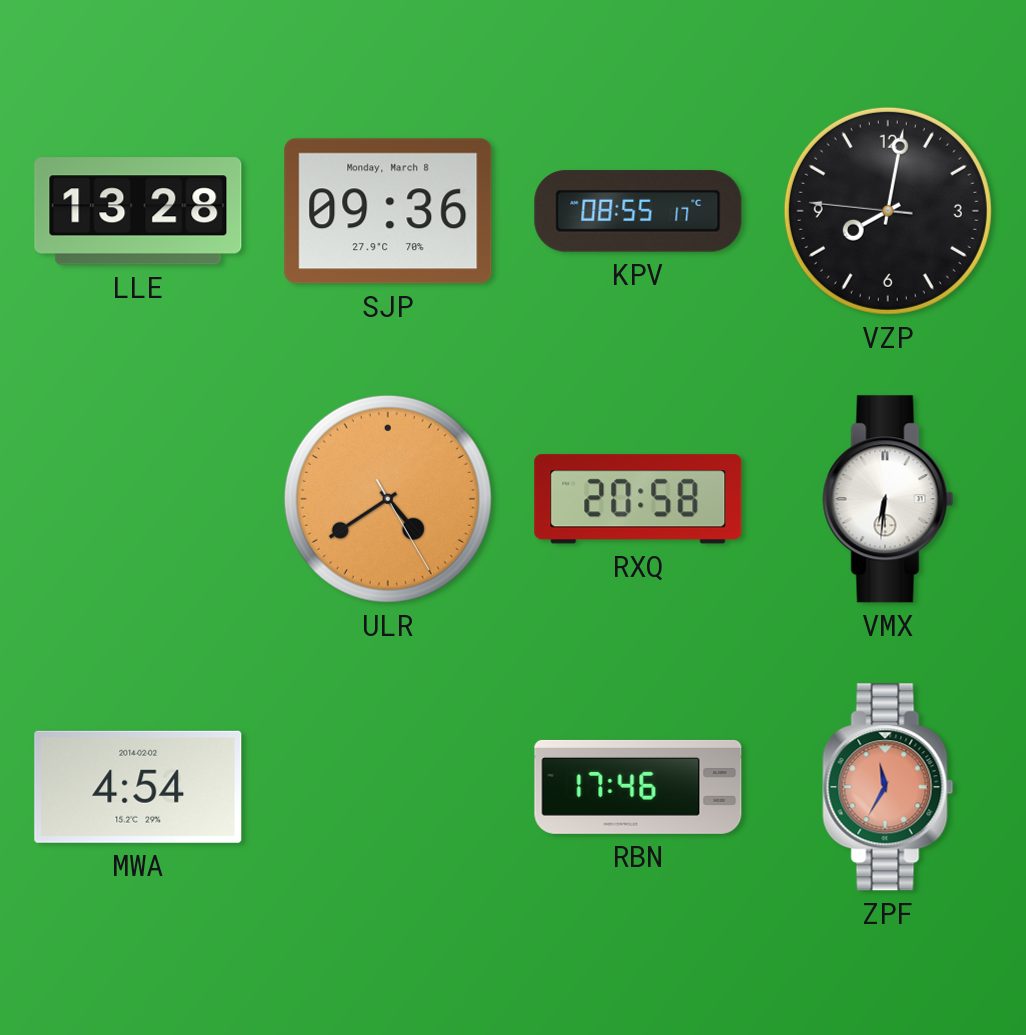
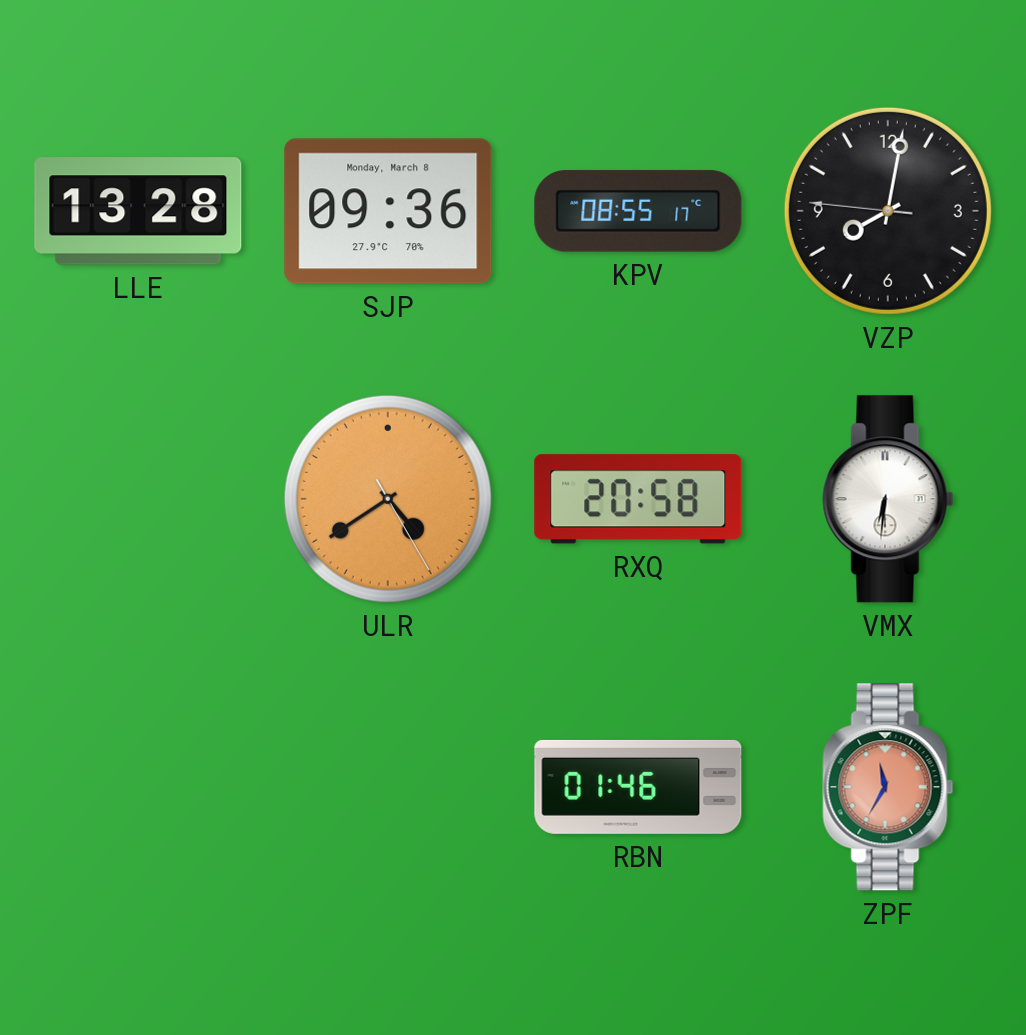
MWA: 4:54 -> none
RBN: 17:46 -> 01:46
